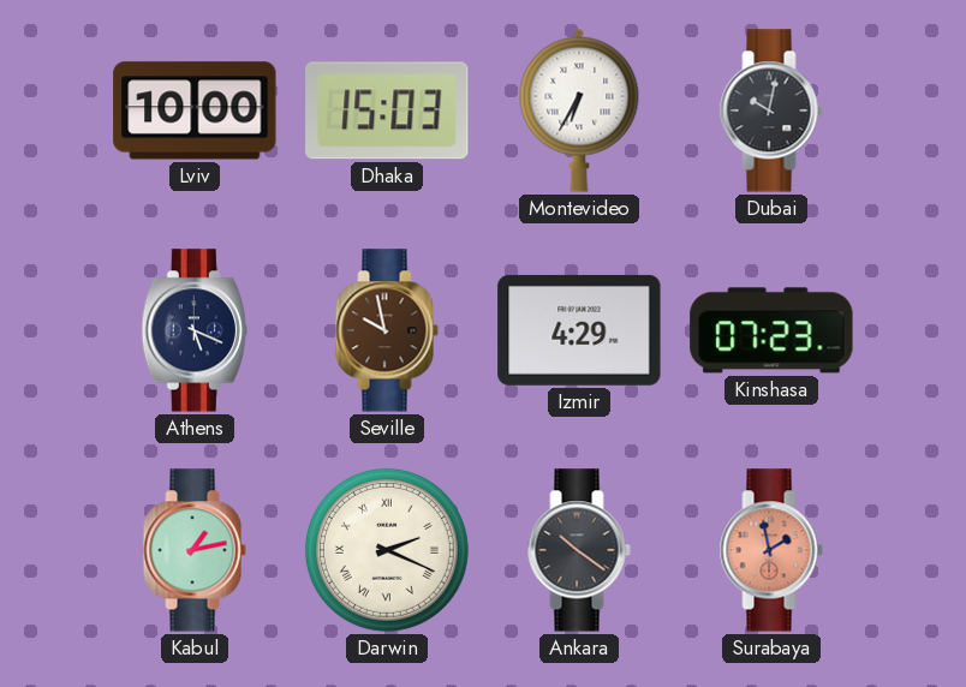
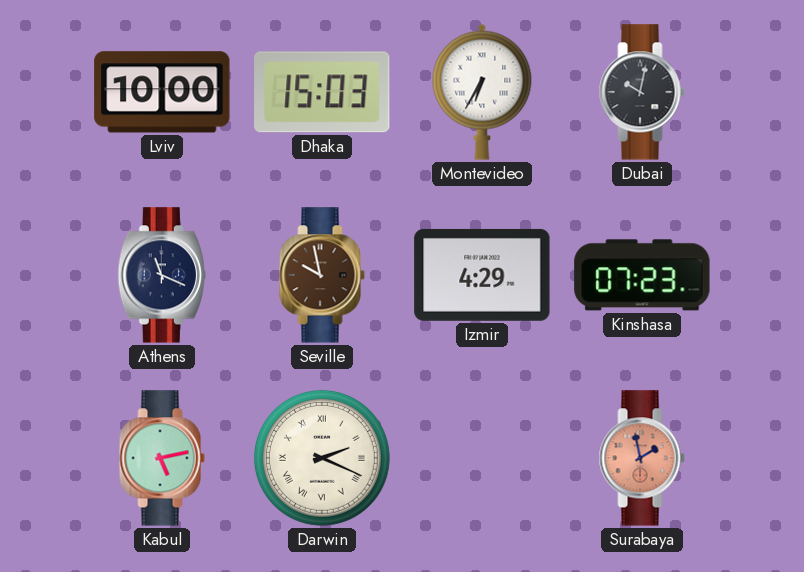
Athens: 5:19 -> 11:19
Kabul: 1:13 -> 5:13
Ankara: 10:21 -> none
